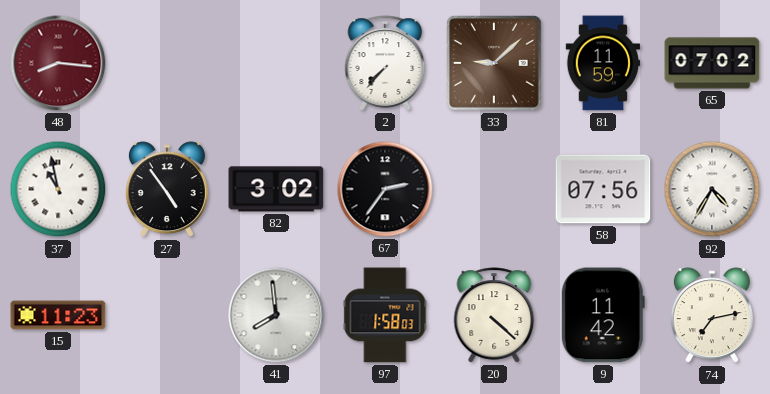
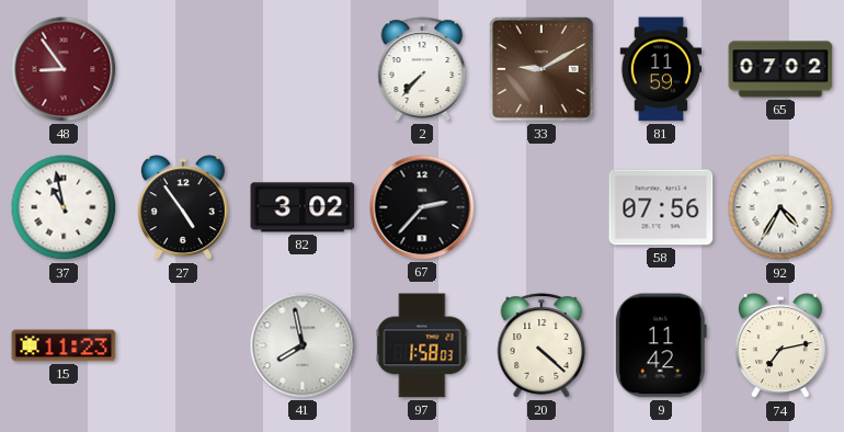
48: 8:16 -> 8:54
33: 9:08 -> 9:10
67: 2:36 -> 2:37
41: 7:59 -> 7:58
